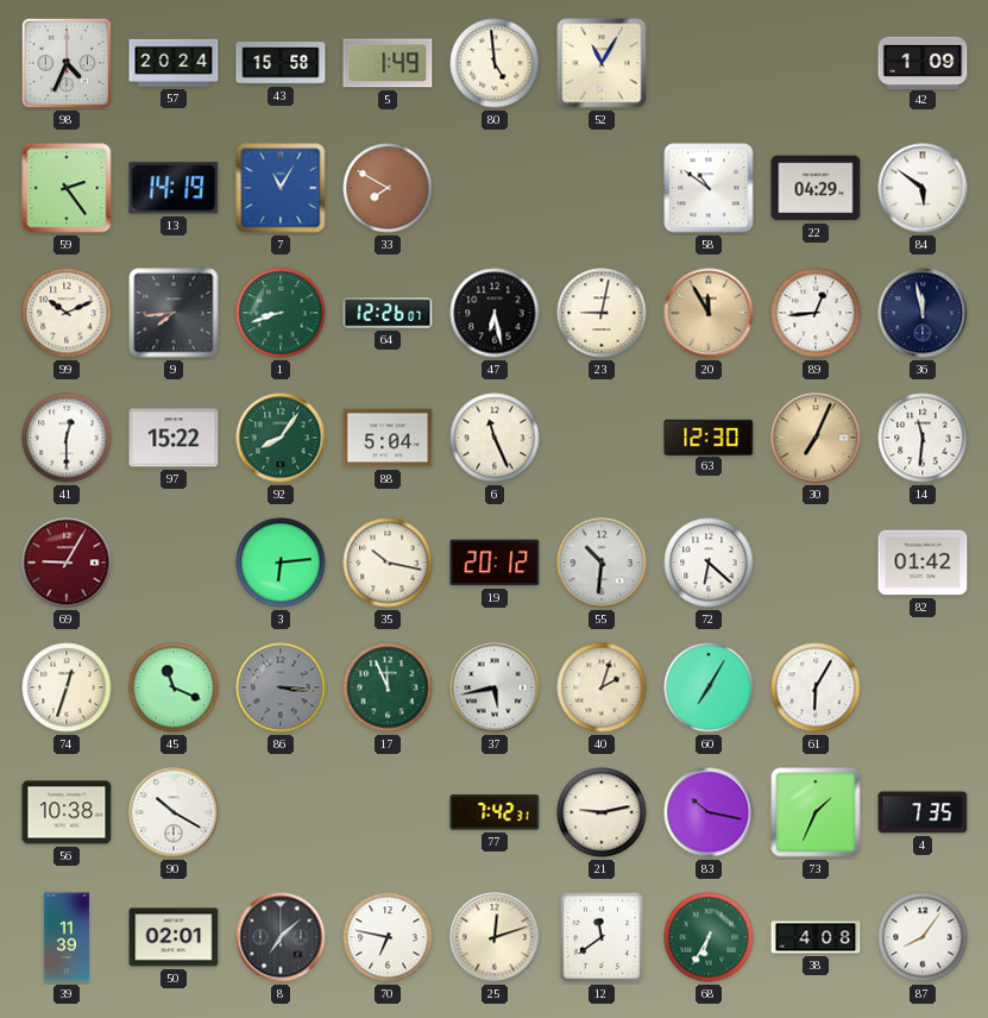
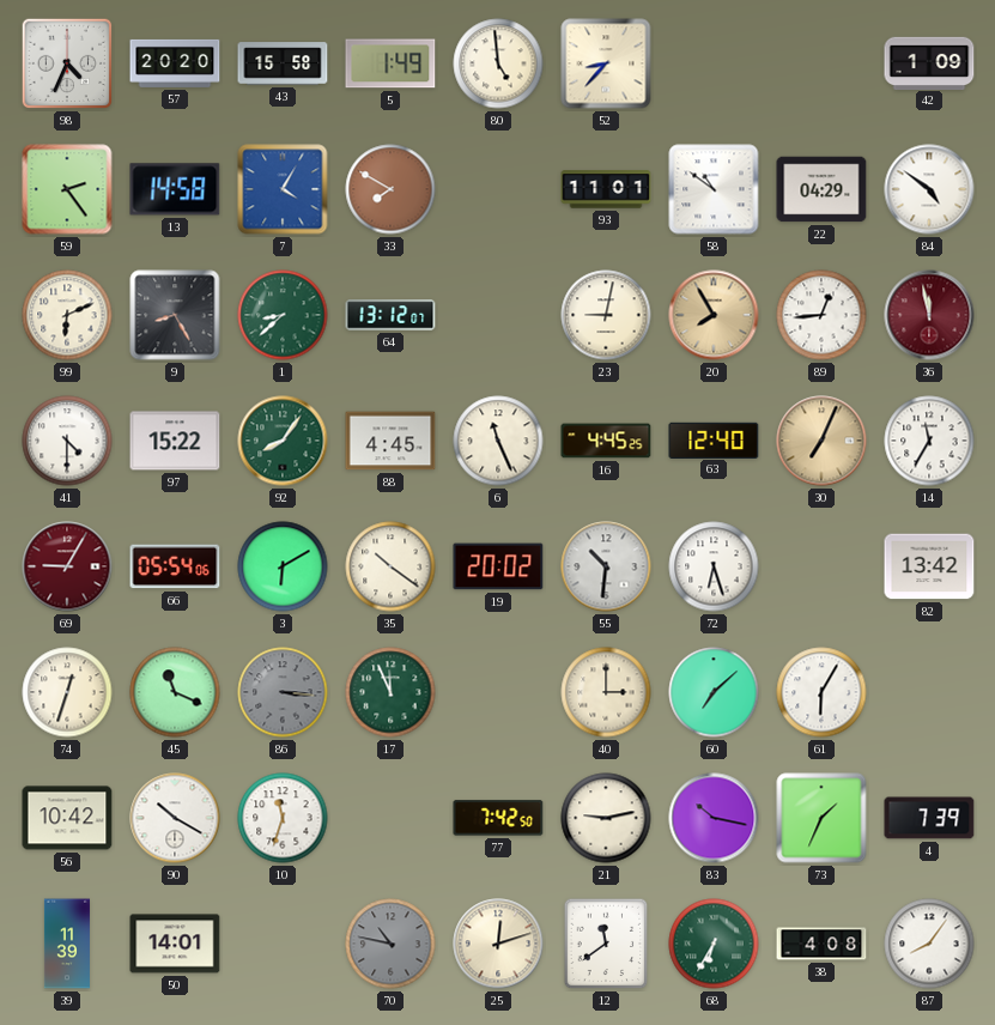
57: 20:24 -> 20:20
52: 11:05 -> 8:37
13: 14:19 -> 14:58
7: 11:05 -> 4:05
93: none -> 11:01
84: 5:51 -> 4:51
99: 10:11 -> 6:11
9: 7:44 -> 8:25
1: 8:42 -> 8:38
64: 12:26 -> 13:12
47: 6:28 -> none
20: 11:55 -> 7:55
36 dial: navy -> burgundy
41: 12:30 -> 4:30
88: 5:04 -> 4:45
16: none -> 4:45
63: 12:30 -> 12:40
14: 11:31 -> 11:35
66: none -> 05:54
3: 6:14 -> 6:10
35: 10:17 -> 10:21
19: 20:12 -> 20:02
72: 6:22 -> 6:27
82: 01:42 -> 13:42
37: 5:43 -> none
40: 2:03 -> 3:00
60: 7:05 -> 7:08
56: 10:38 -> 10:42
10: none -> 11:33
77: 7:42:31 -> 7:42:50
4: 7:35 -> 7:39
50: 02:01 -> 14:01
8: 7:08 -> none
70: 6:47 -> 10:47
70 dial: white -> grey
